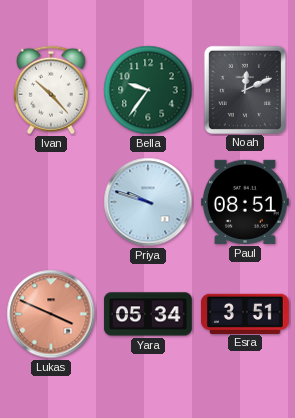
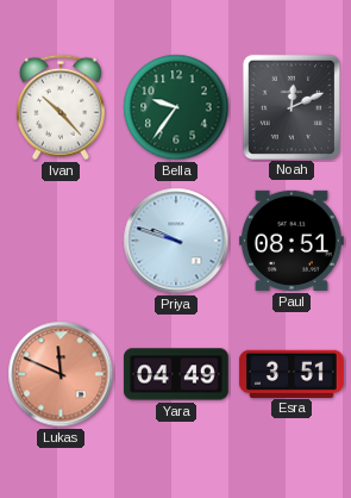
Lukas: 3:49 -> 11:49
Yara: 05:34 -> 04:49
